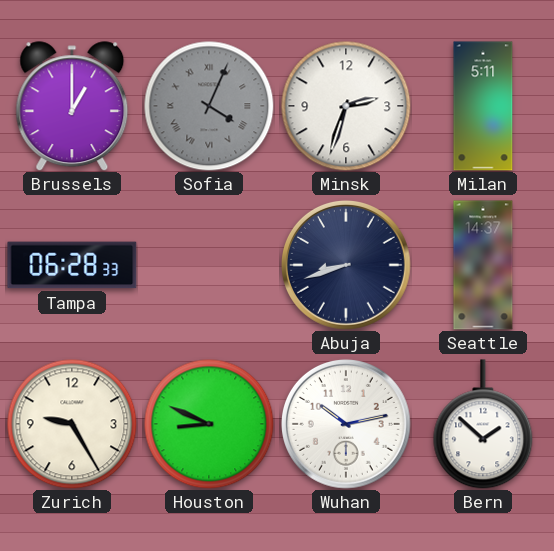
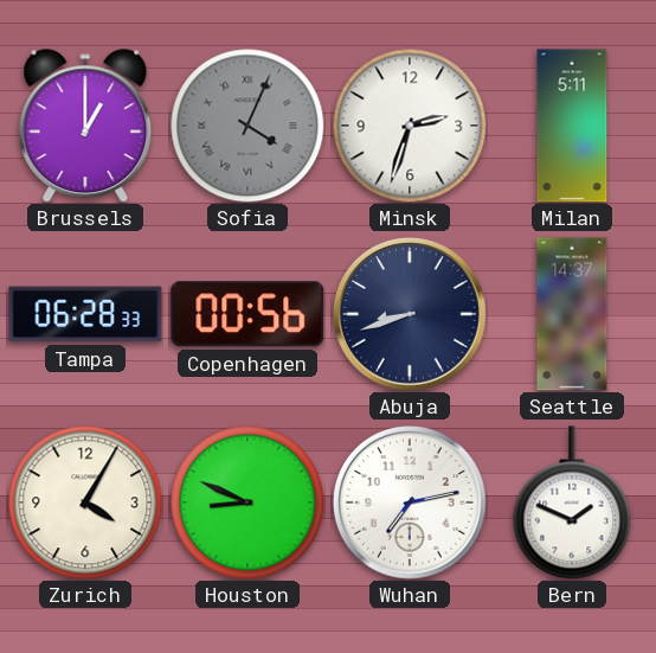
Copenhagen: none -> 00:56
Zurich: 9:25 -> 4:05
Wuhan: 10:13 -> 7:13
Bern: 1:52 -> 1:49
